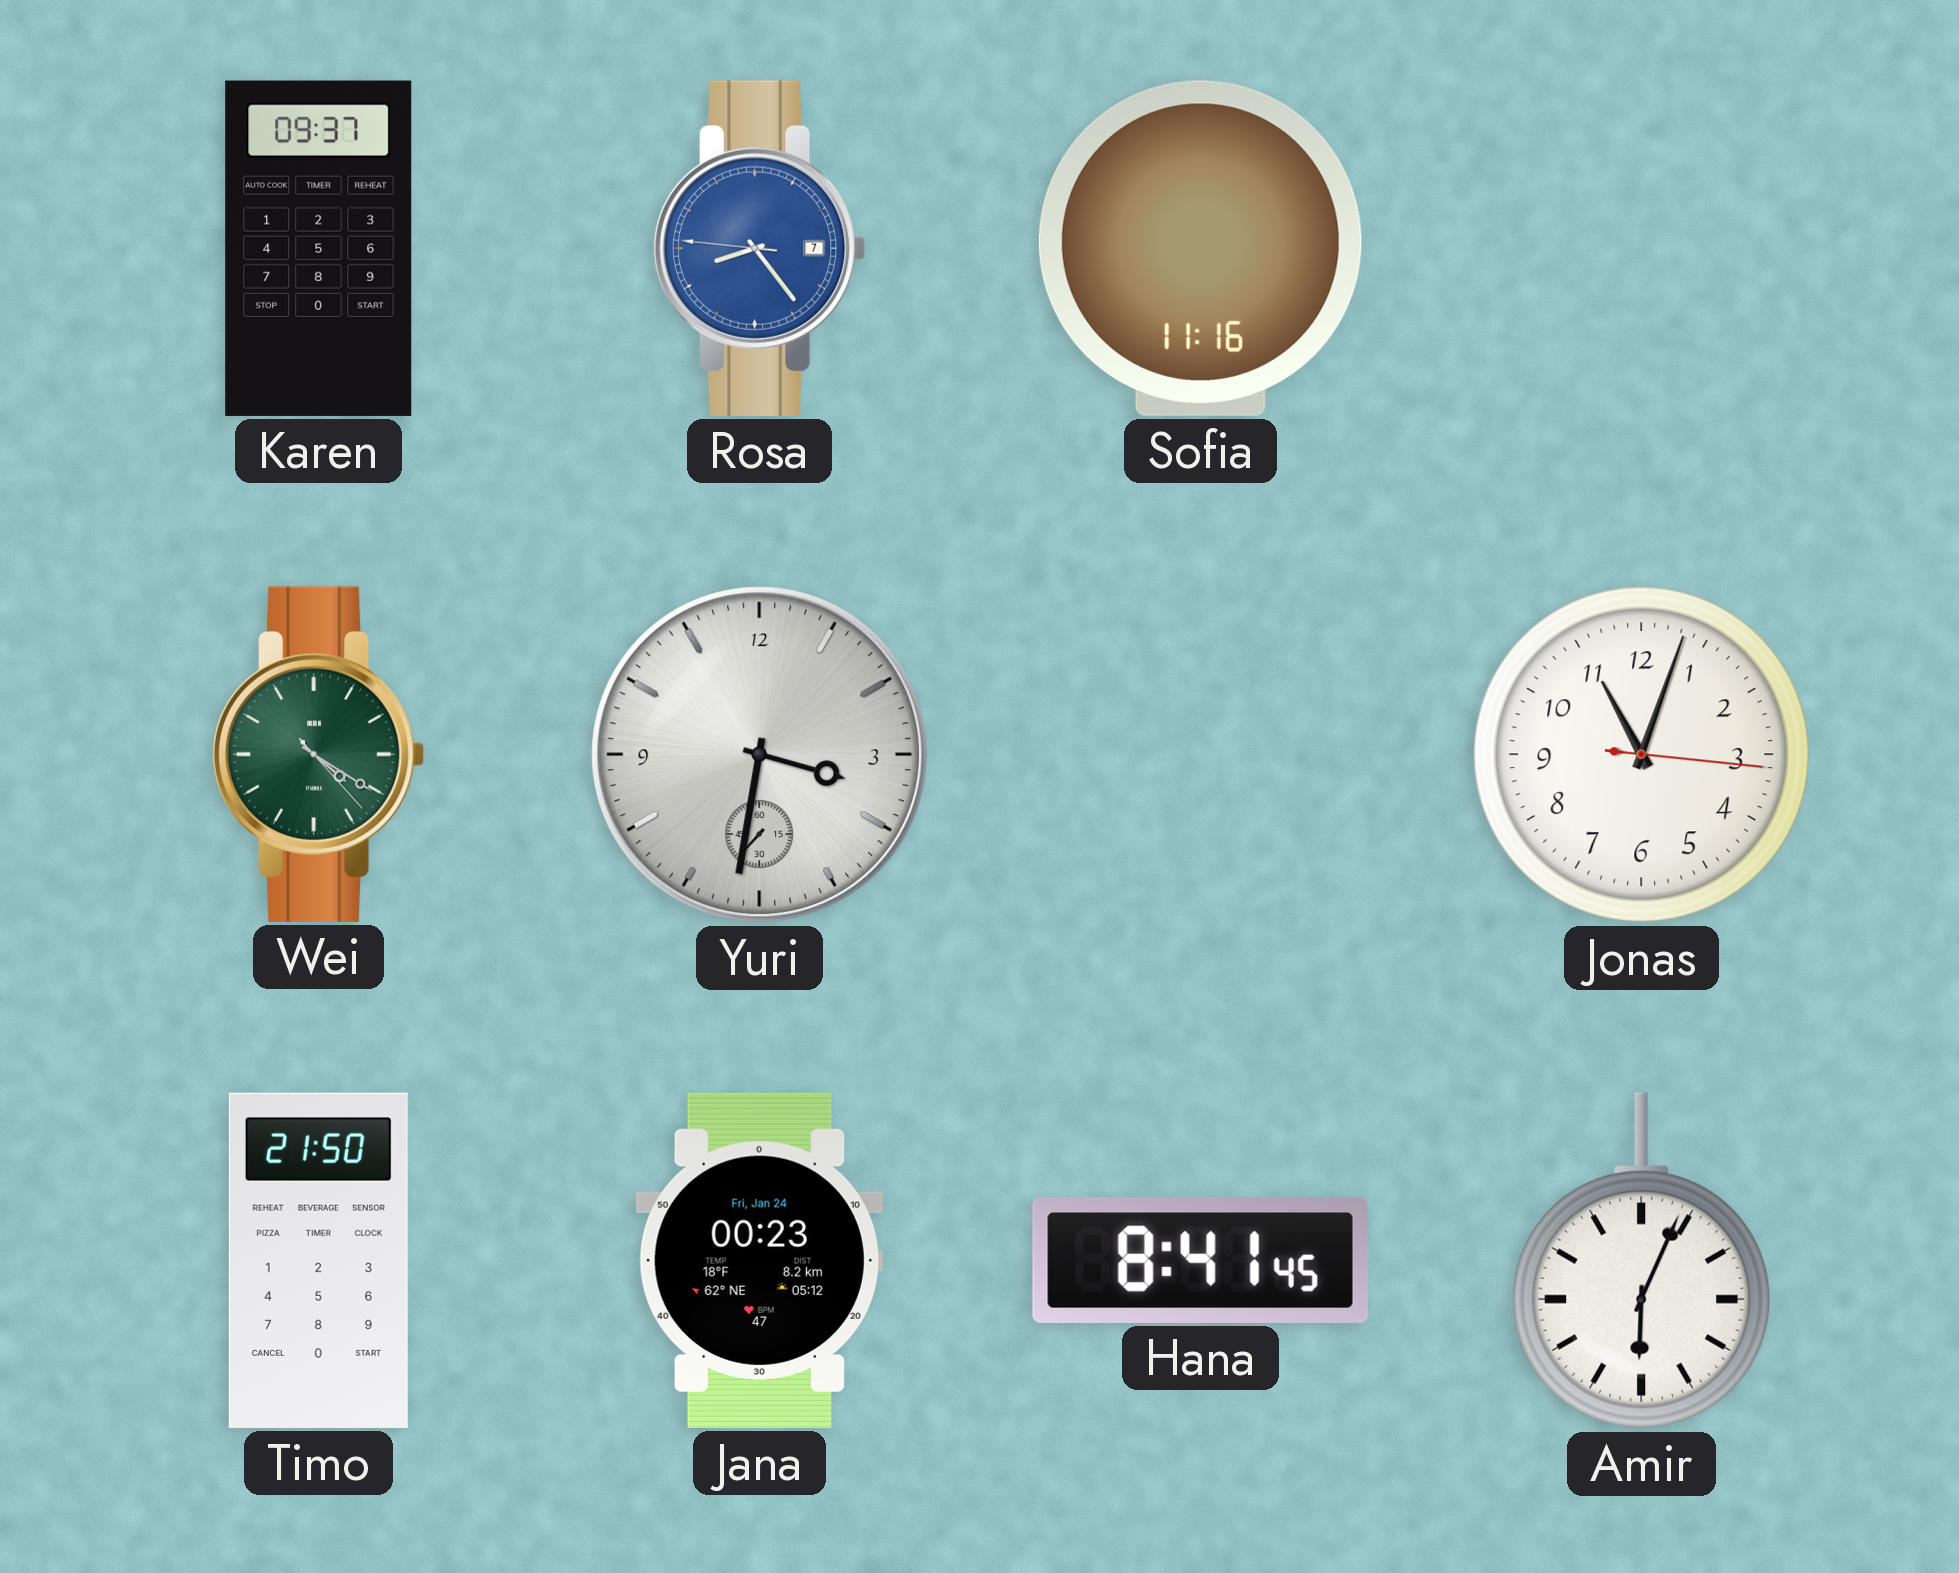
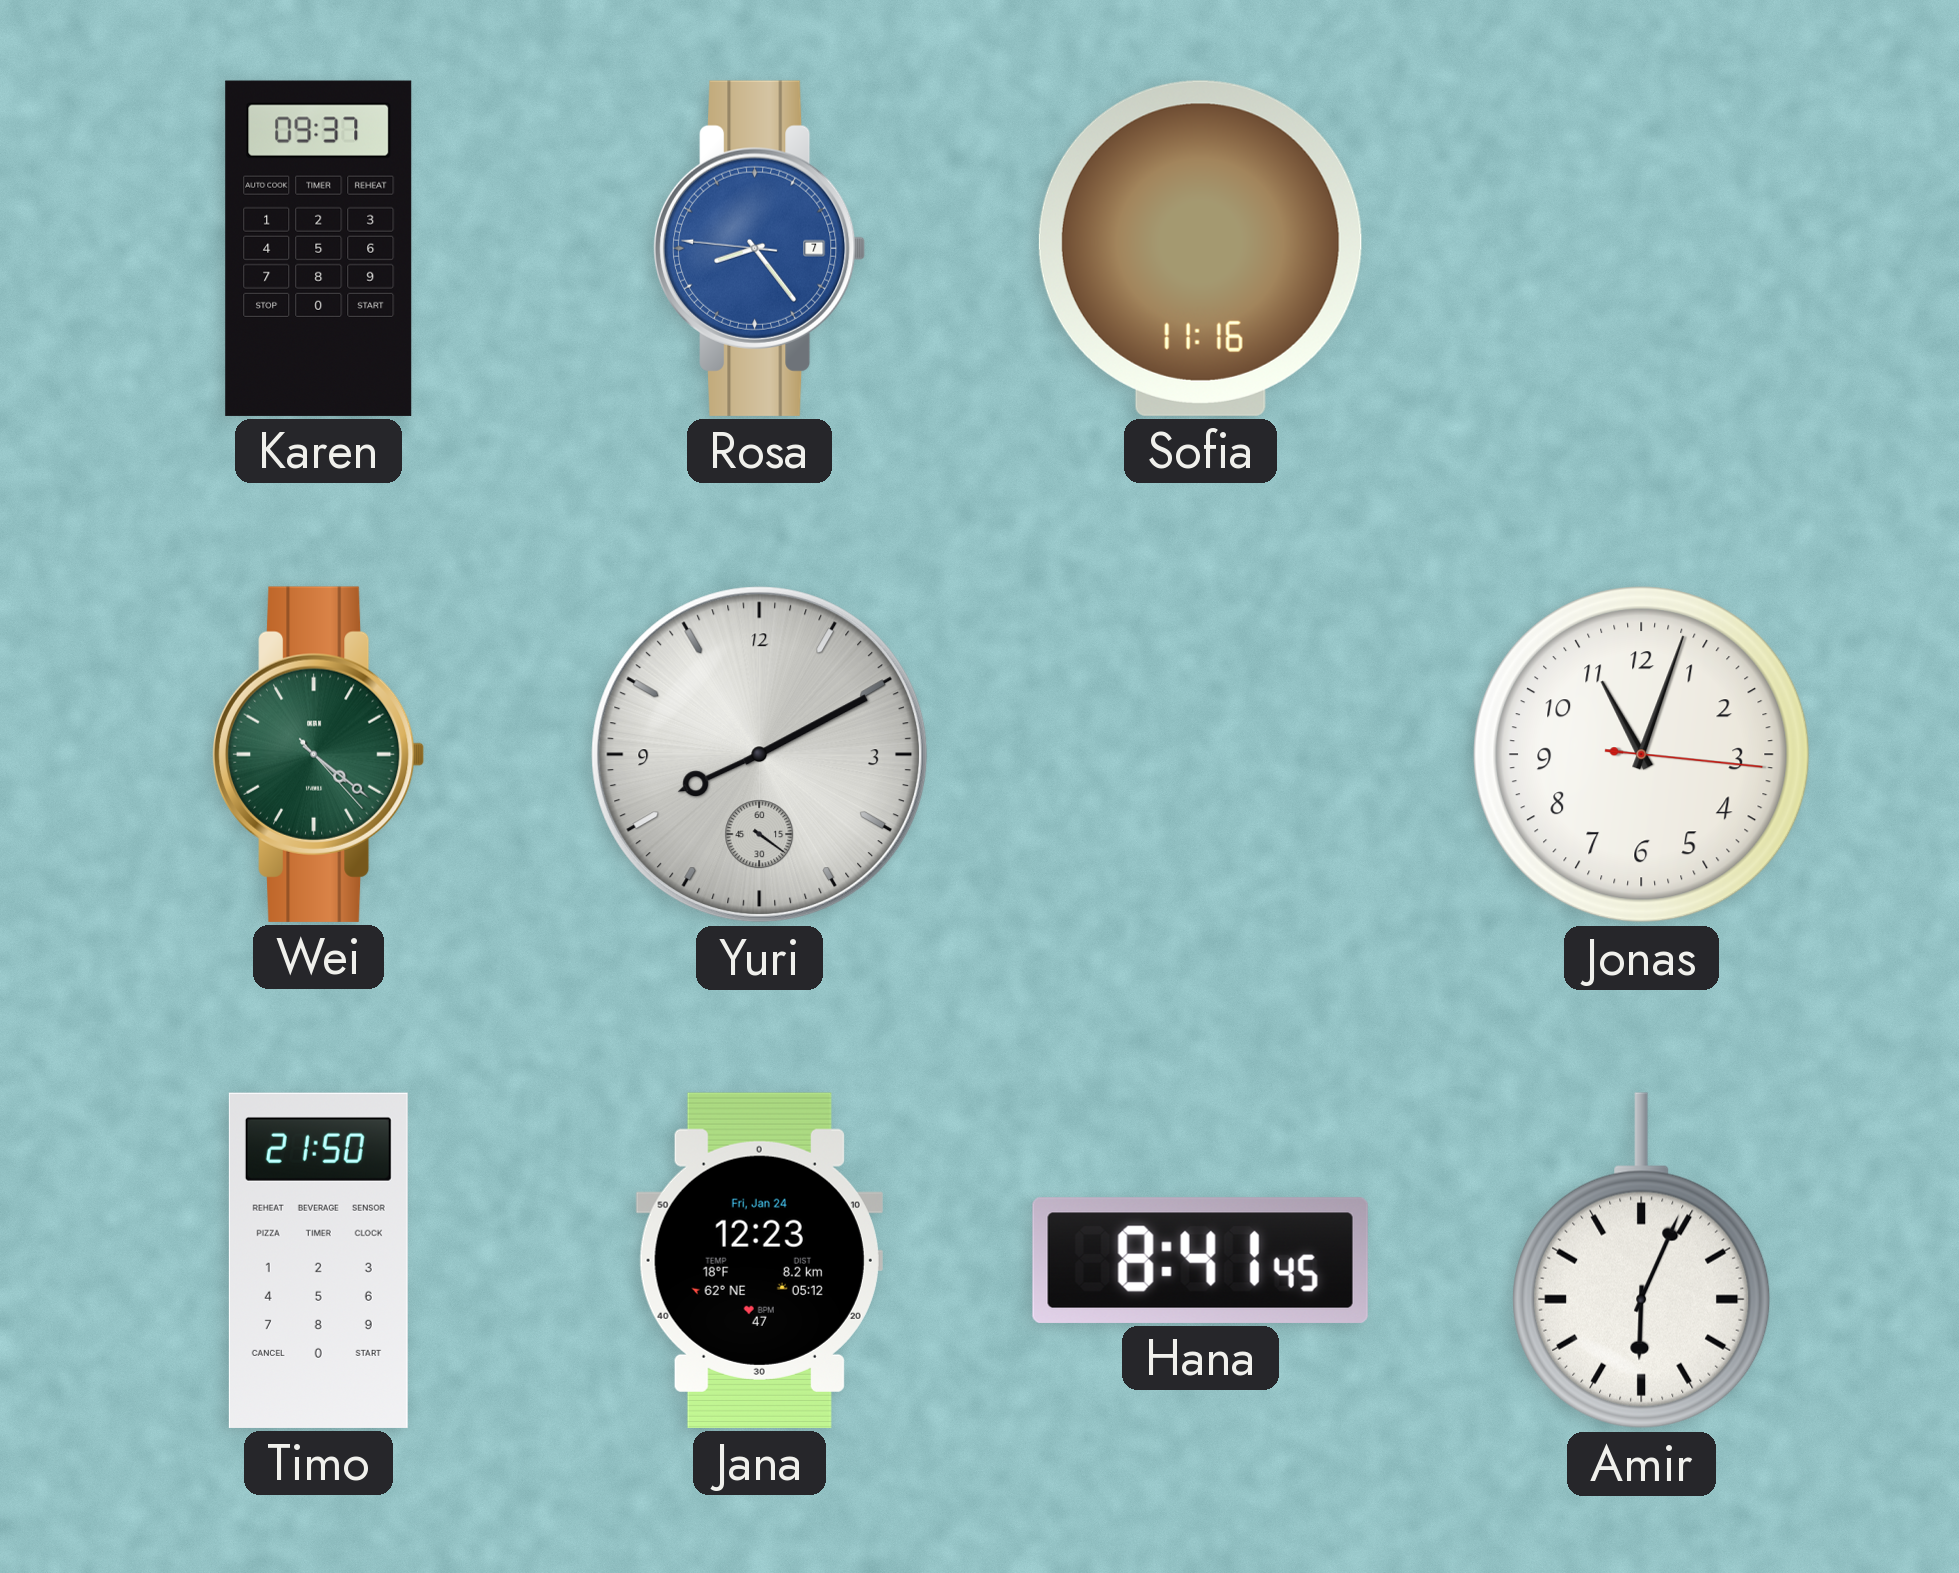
Wei: 4:20 -> 4:21
Yuri: 3:31 -> 8:10
Jana: 00:23 -> 12:23
